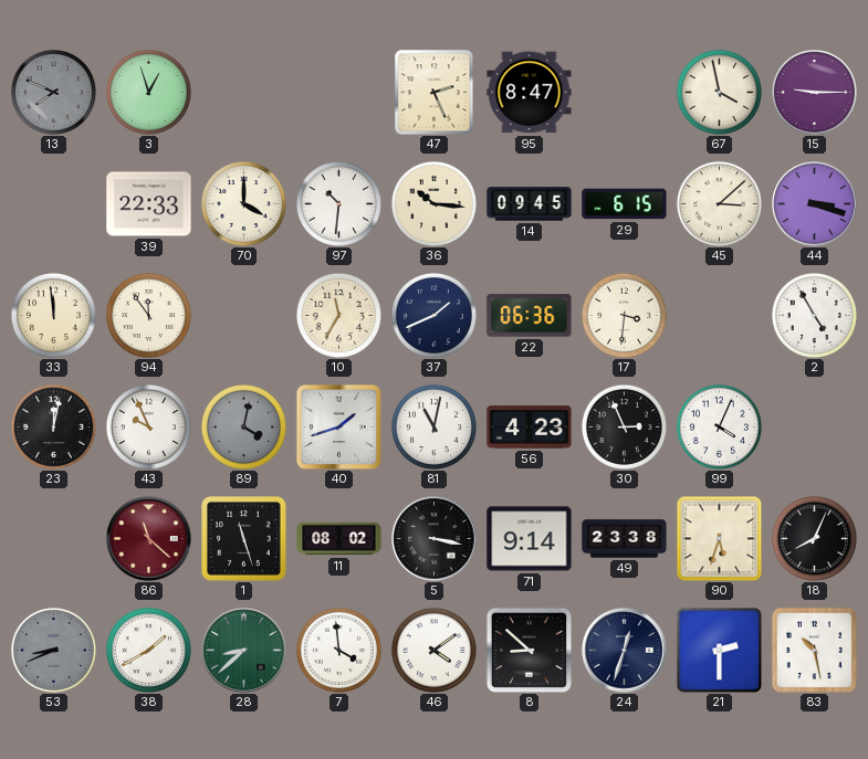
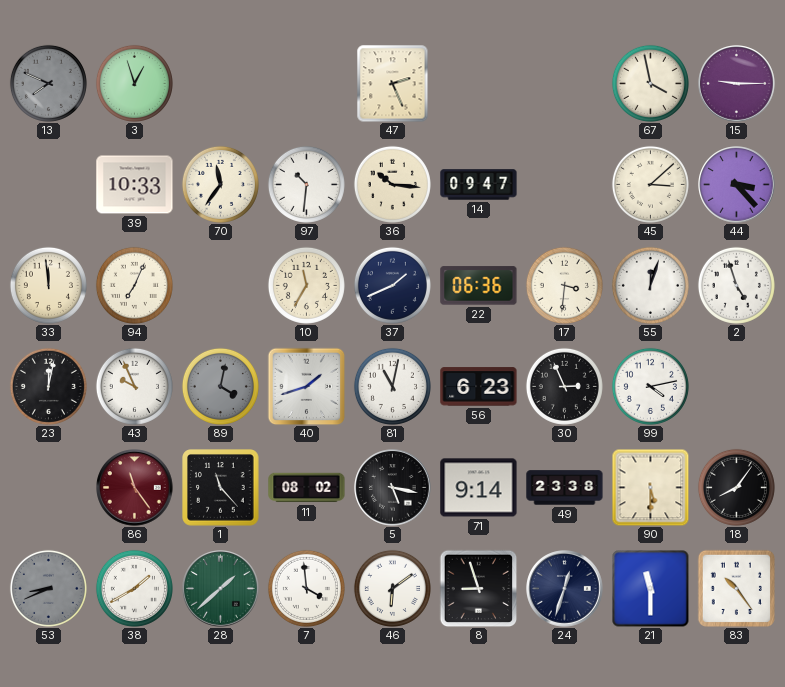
95: 8:47 -> none
39: 22:33 -> 10:33
70: 4:00 -> 11:36
14: 09:45 -> 09:47
29: 6:15 -> none
44: 3:18 -> 3:23
94: 11:54 -> 7:04
55: none -> 12:03
2: 4:55 -> 4:57
56: 4:23 -> 6:23
99: 4:04 -> 4:13
86: 11:22 -> 11:24
1: 11:27 -> 11:23
5: 3:17 -> 5:17
90: 5:33 -> 5:30
18: 8:04 -> 8:06
28: 8:38 -> 1:38
46: 4:09 -> 6:09
8: 8:52 -> 8:57
21: 2:30 -> 11:30
83: 10:28 -> 10:24
